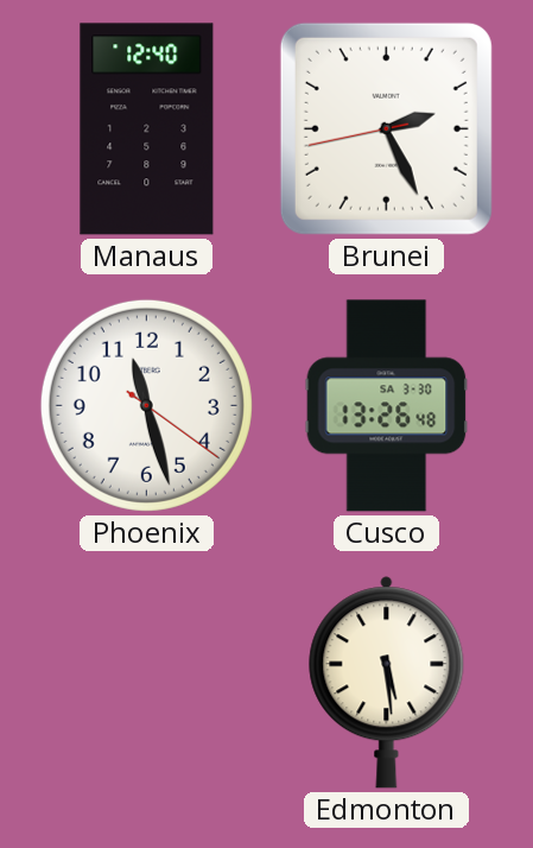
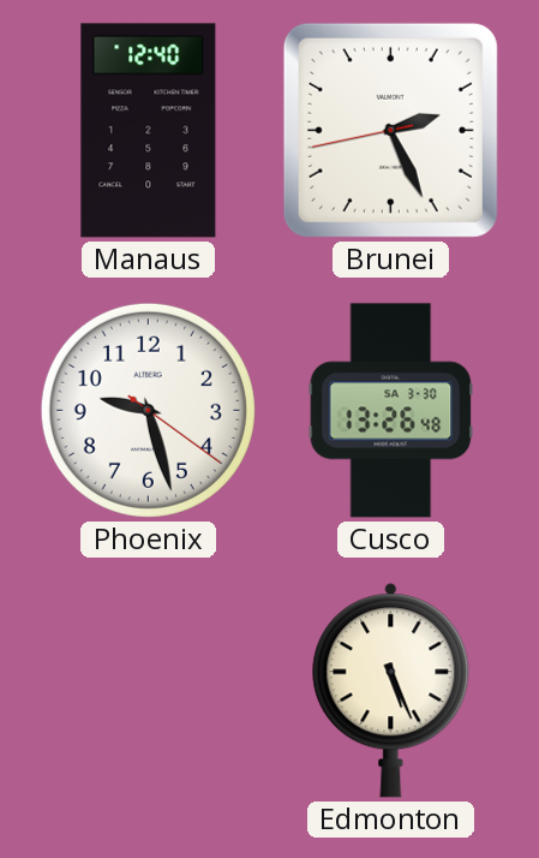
Phoenix: 11:27 -> 9:27
Edmonton: 5:29 -> 5:26
